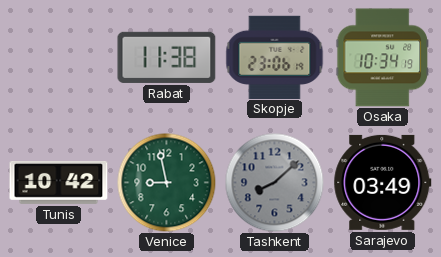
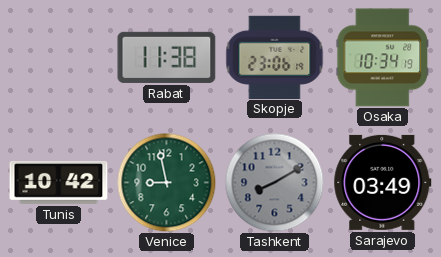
Tashkent: 8:08 -> 8:10
